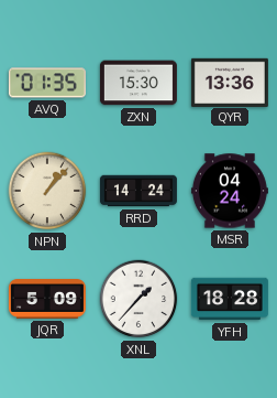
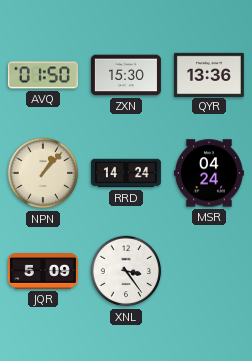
AVQ: 01:35 -> 01:50
XNL: 1:37 -> 3:24
YFH: 18:28 -> none
